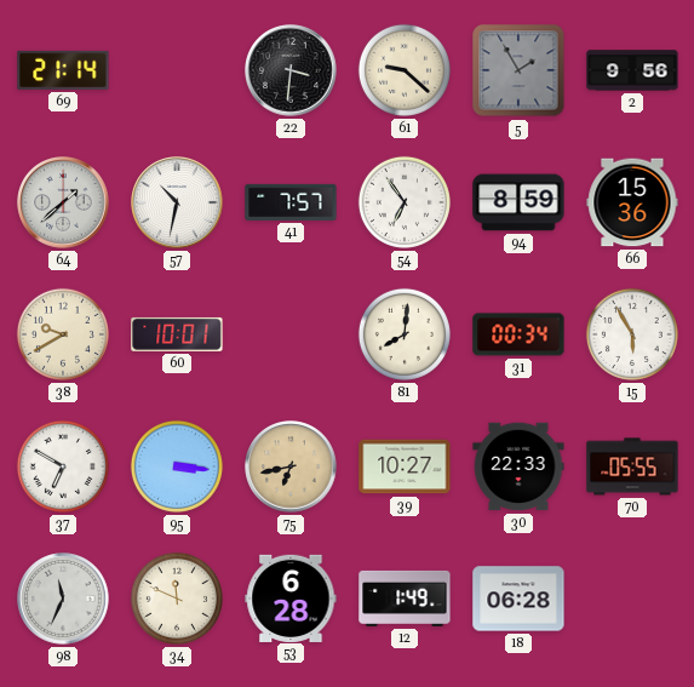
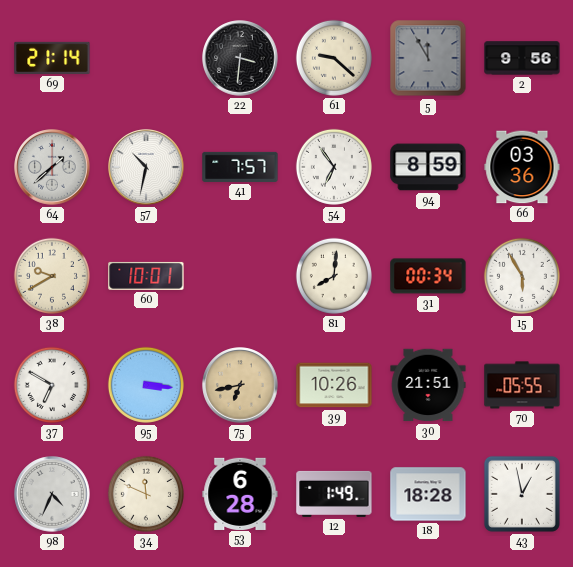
5: 1:55 -> 11:55
66: 15:36 -> 03:36
39: 10:27 -> 10:26
30: 22:33 -> 21:51
98: 11:34 -> 4:34
18: 06:28 -> 18:28
43: none -> 12:58
